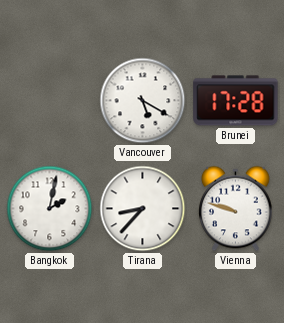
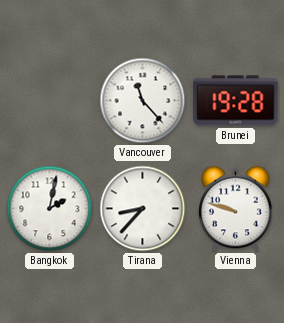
Vancouver: 5:20 -> 11:23
Brunei: 17:28 -> 19:28
